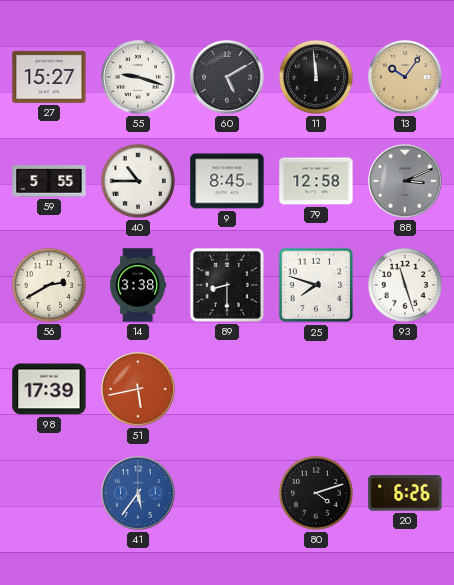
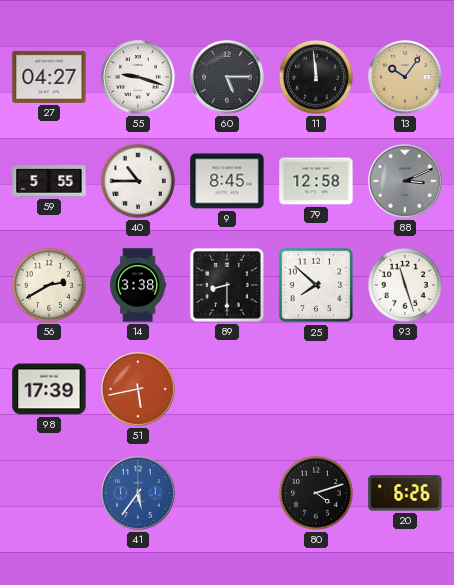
27: 15:27 -> 04:27
60: 5:10 -> 5:15
25: 7:48 -> 7:52
